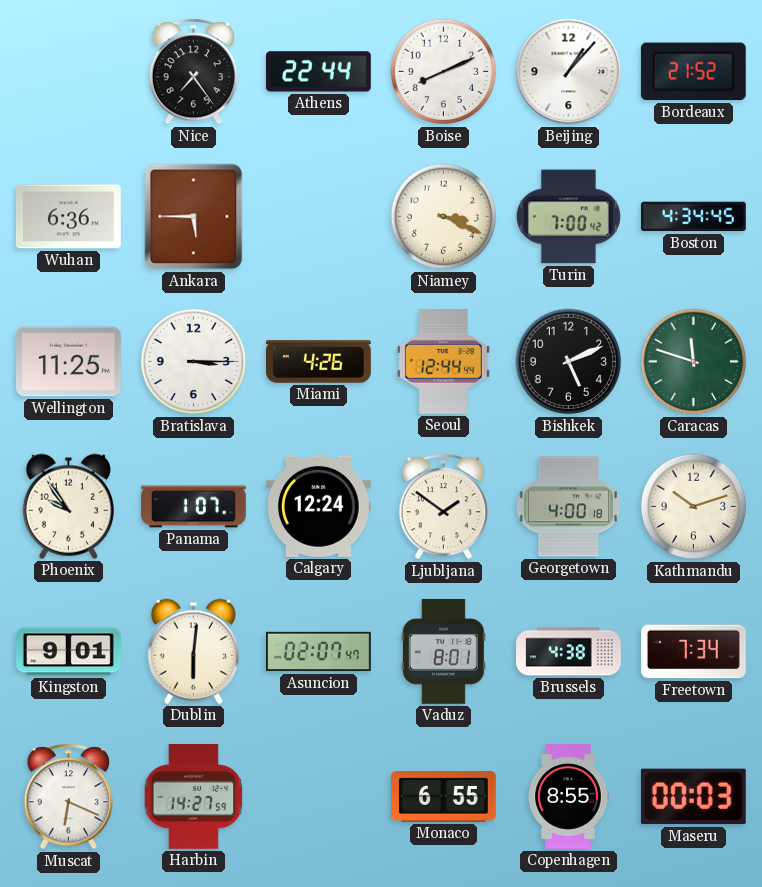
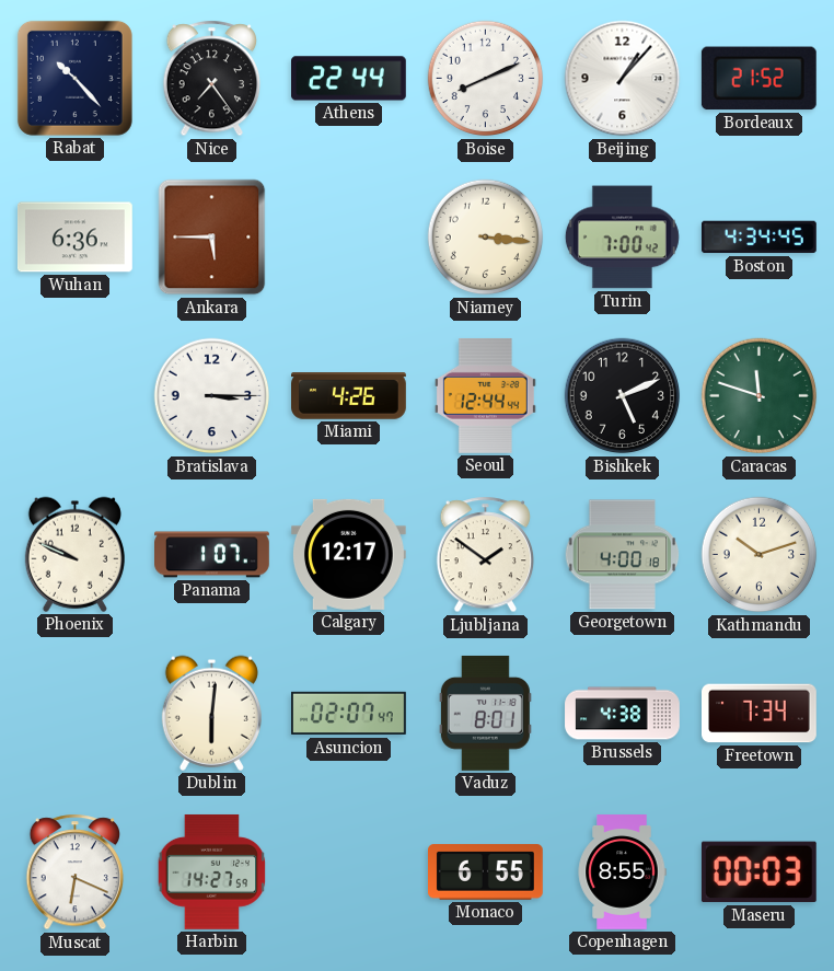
Rabat: none -> 10:23
Niamey: 3:19 -> 3:16
Wellington: 11:25 -> none
Phoenix: 9:54 -> 9:49
Calgary: 12:24 -> 12:17
Kingston: 9:01 -> none
